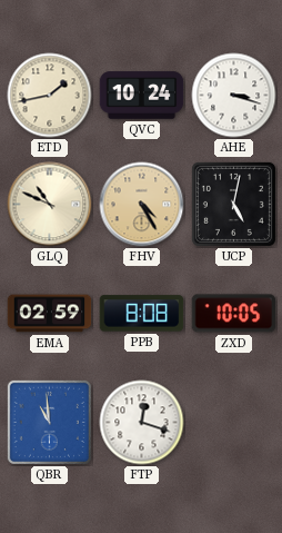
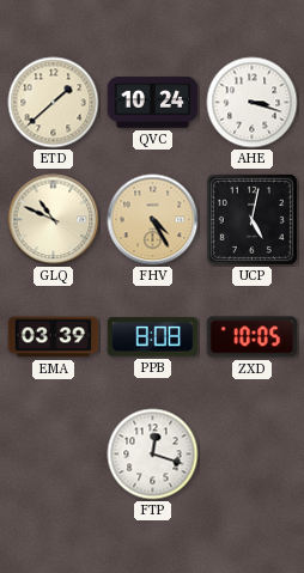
ETD: 1:43 -> 1:38
EMA: 02:59 -> 03:39
QBR: 10:59 -> none
